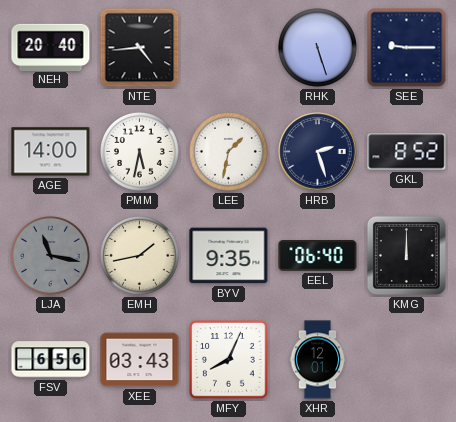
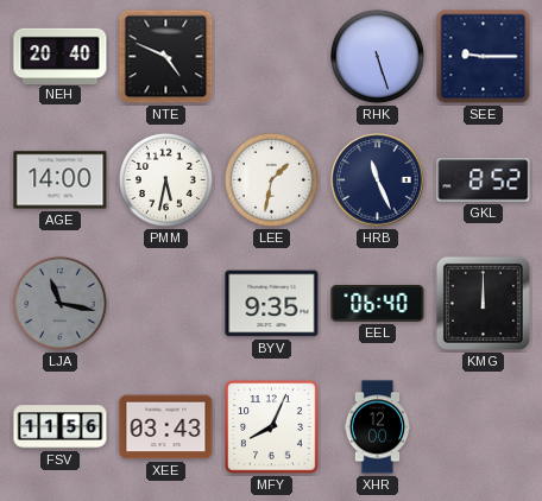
NTE: 4:44 -> 4:49
HRB: 2:27 -> 11:26
EMH: 1:43 -> none
FSV: 6:56 -> 11:56
XHR: 12:01 -> 12:00
